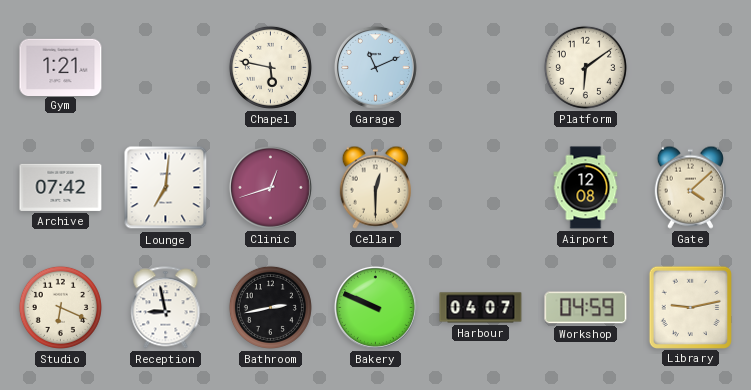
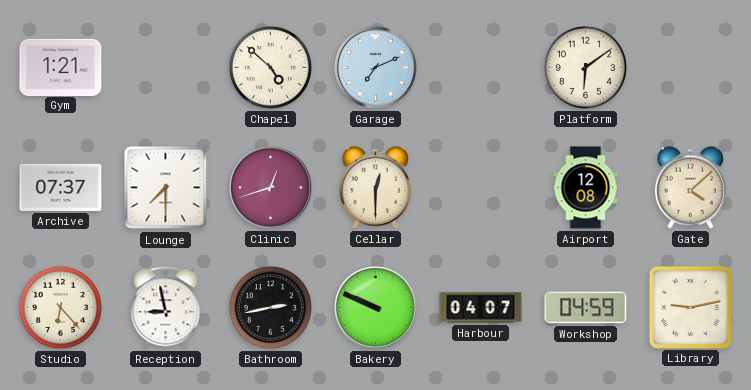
Chapel: 5:47 -> 4:52
Garage: 11:11 -> 7:11
Archive: 07:42 -> 07:37
Lounge: 7:01 -> 7:30
Studio: 6:19 -> 6:23
